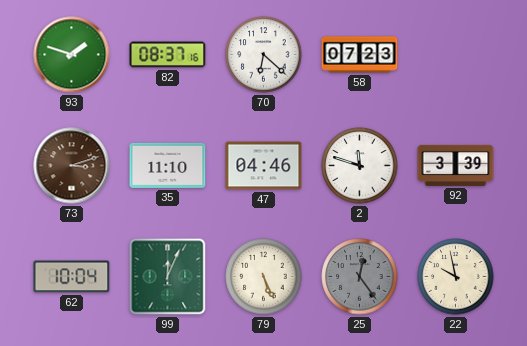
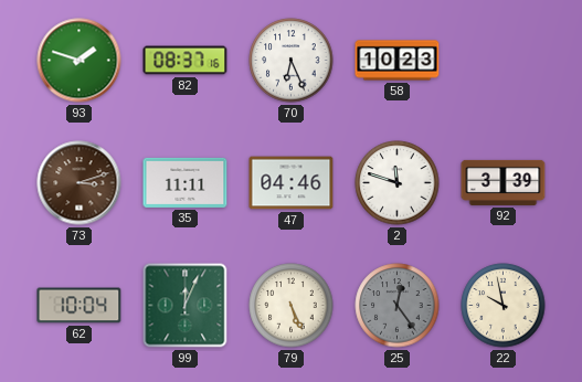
70: 6:22 -> 6:26
58: 07:23 -> 10:23
35: 11:10 -> 11:11
